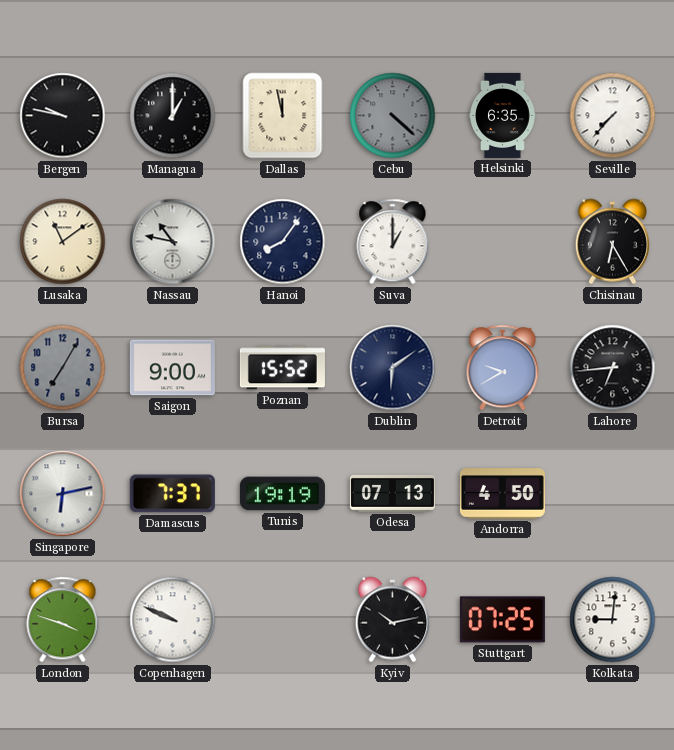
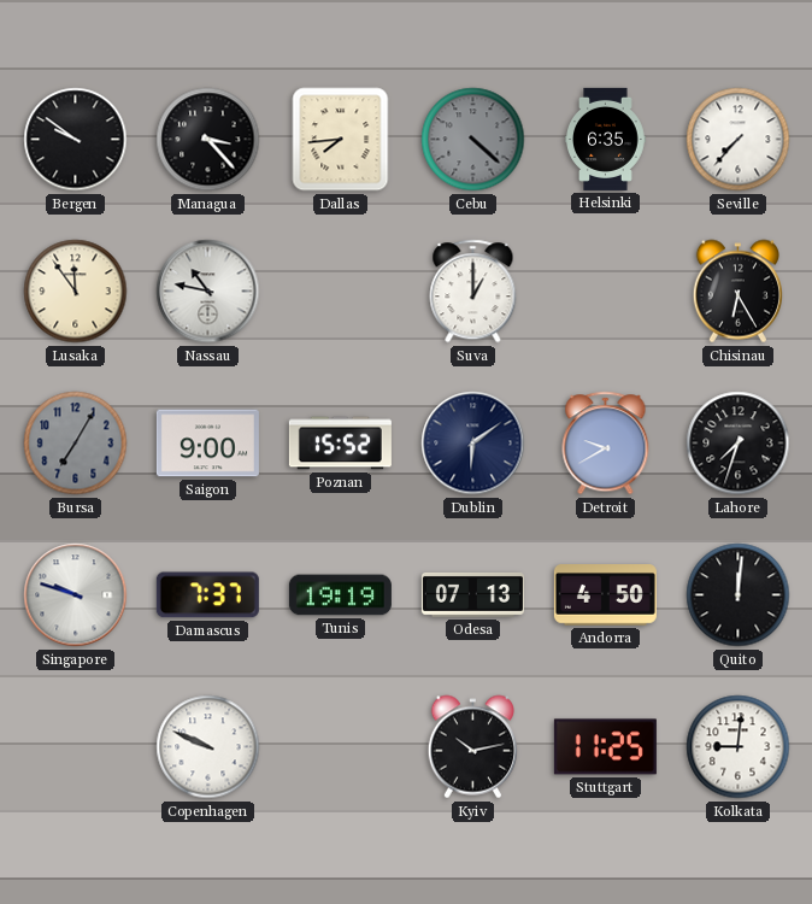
Bergen: 9:47 -> 9:51
Managua: 1:00 -> 3:23
Dallas: 11:58 -> 7:44
Lusaka: 11:09 -> 11:54
Hanoi: 8:06 -> none
Lahore: 6:44 -> 7:33
Singapore: 6:13 -> 9:48
Quito: none -> 12:01
London: 3:48 -> none
Stuttgart: 07:25 -> 11:25
